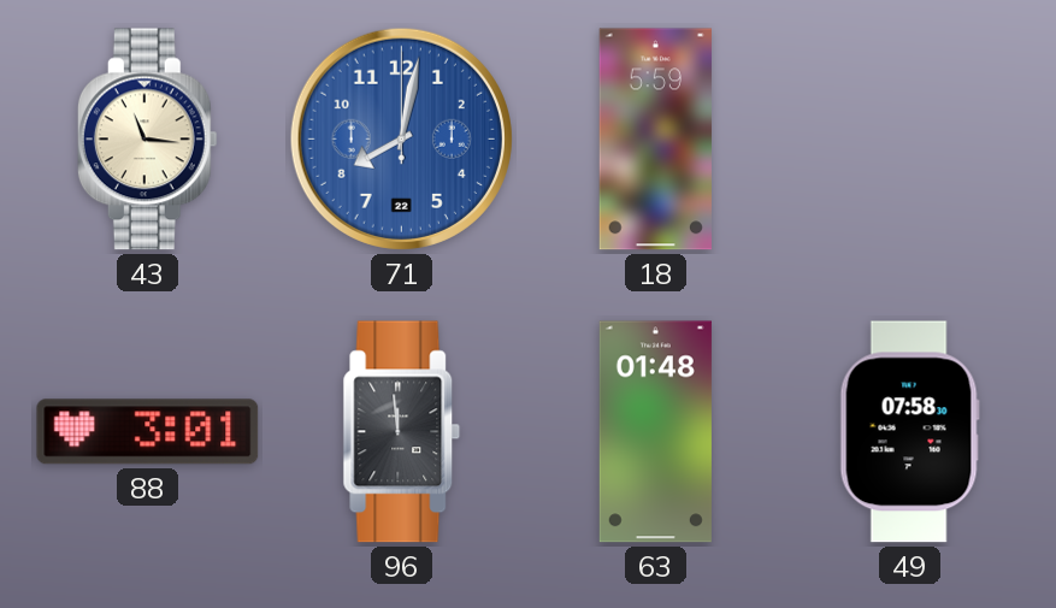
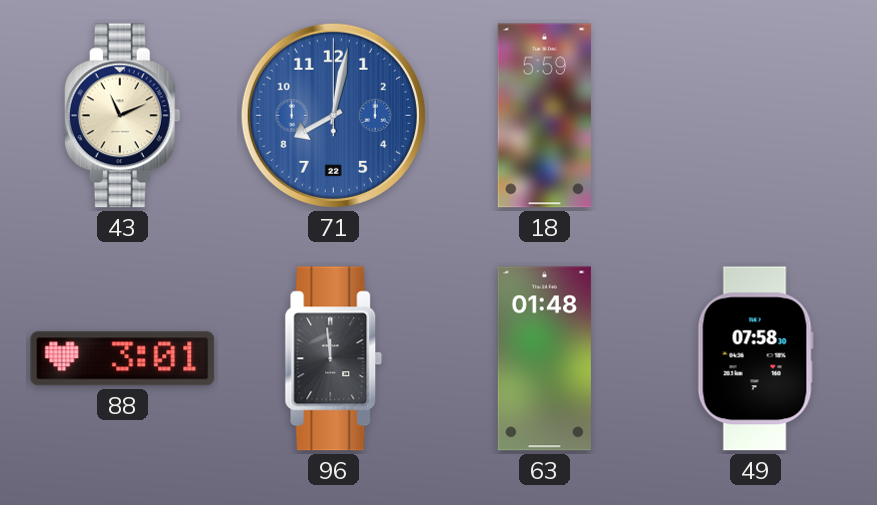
43: 11:16 -> 11:11
